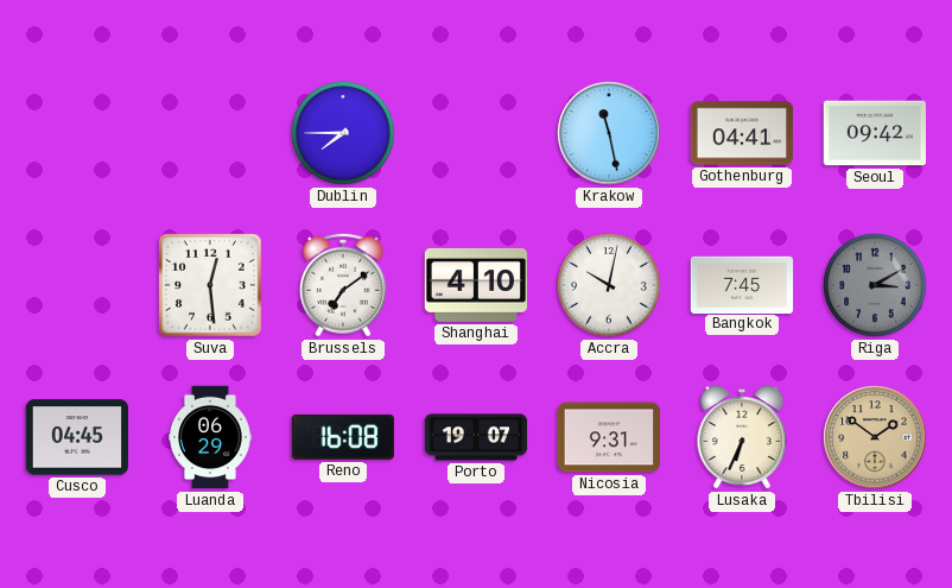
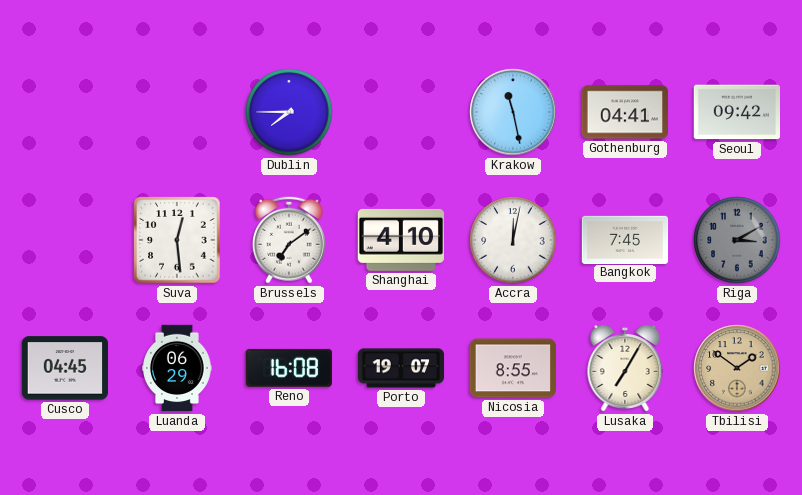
Accra: 10:02 -> 12:02
Nicosia: 9:31 -> 8:55
Lusaka: 6:34 -> 7:05
